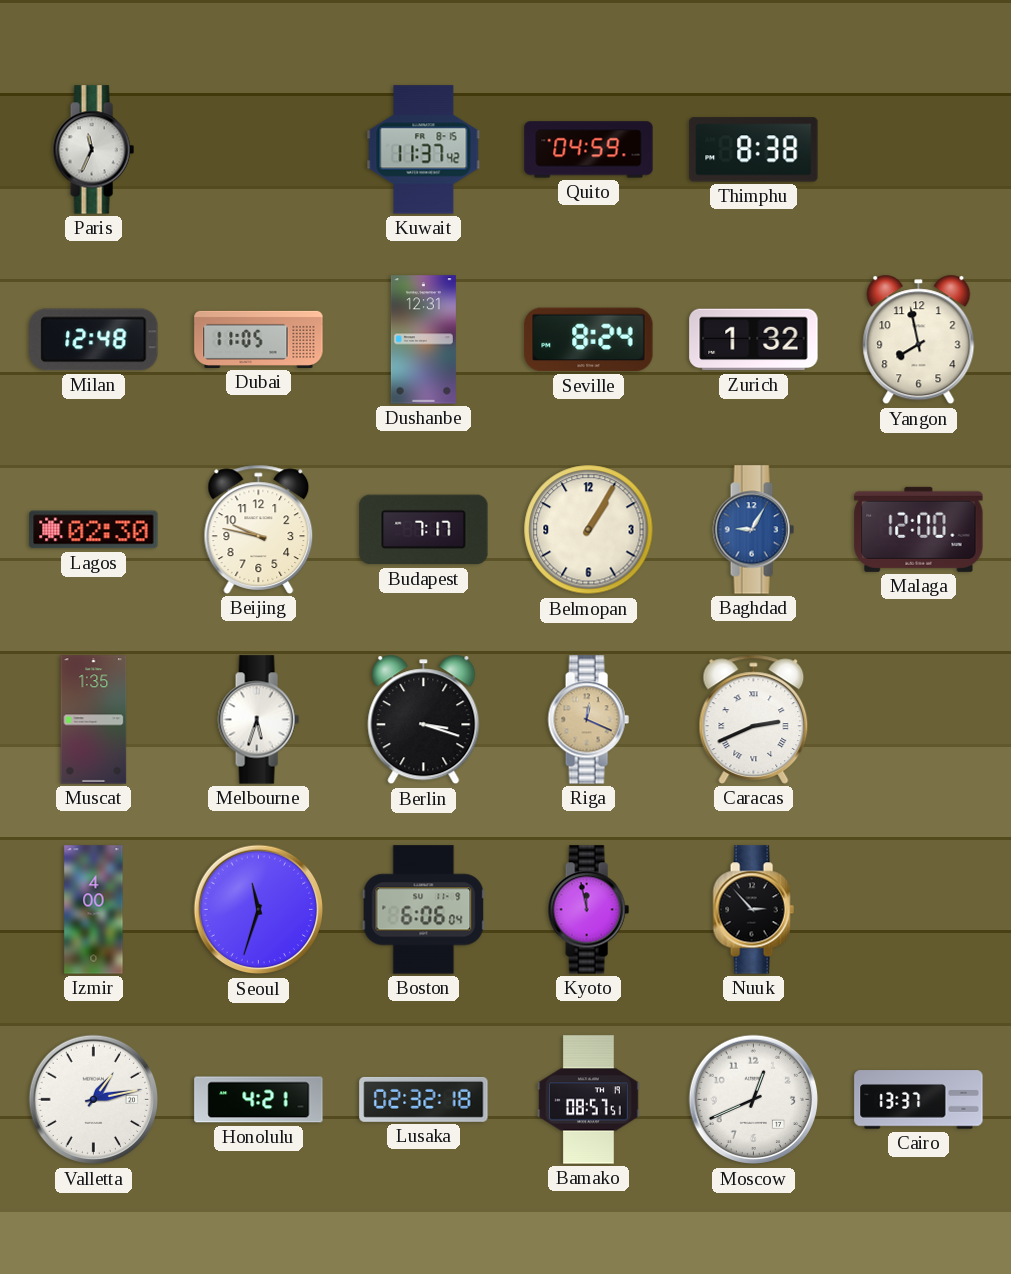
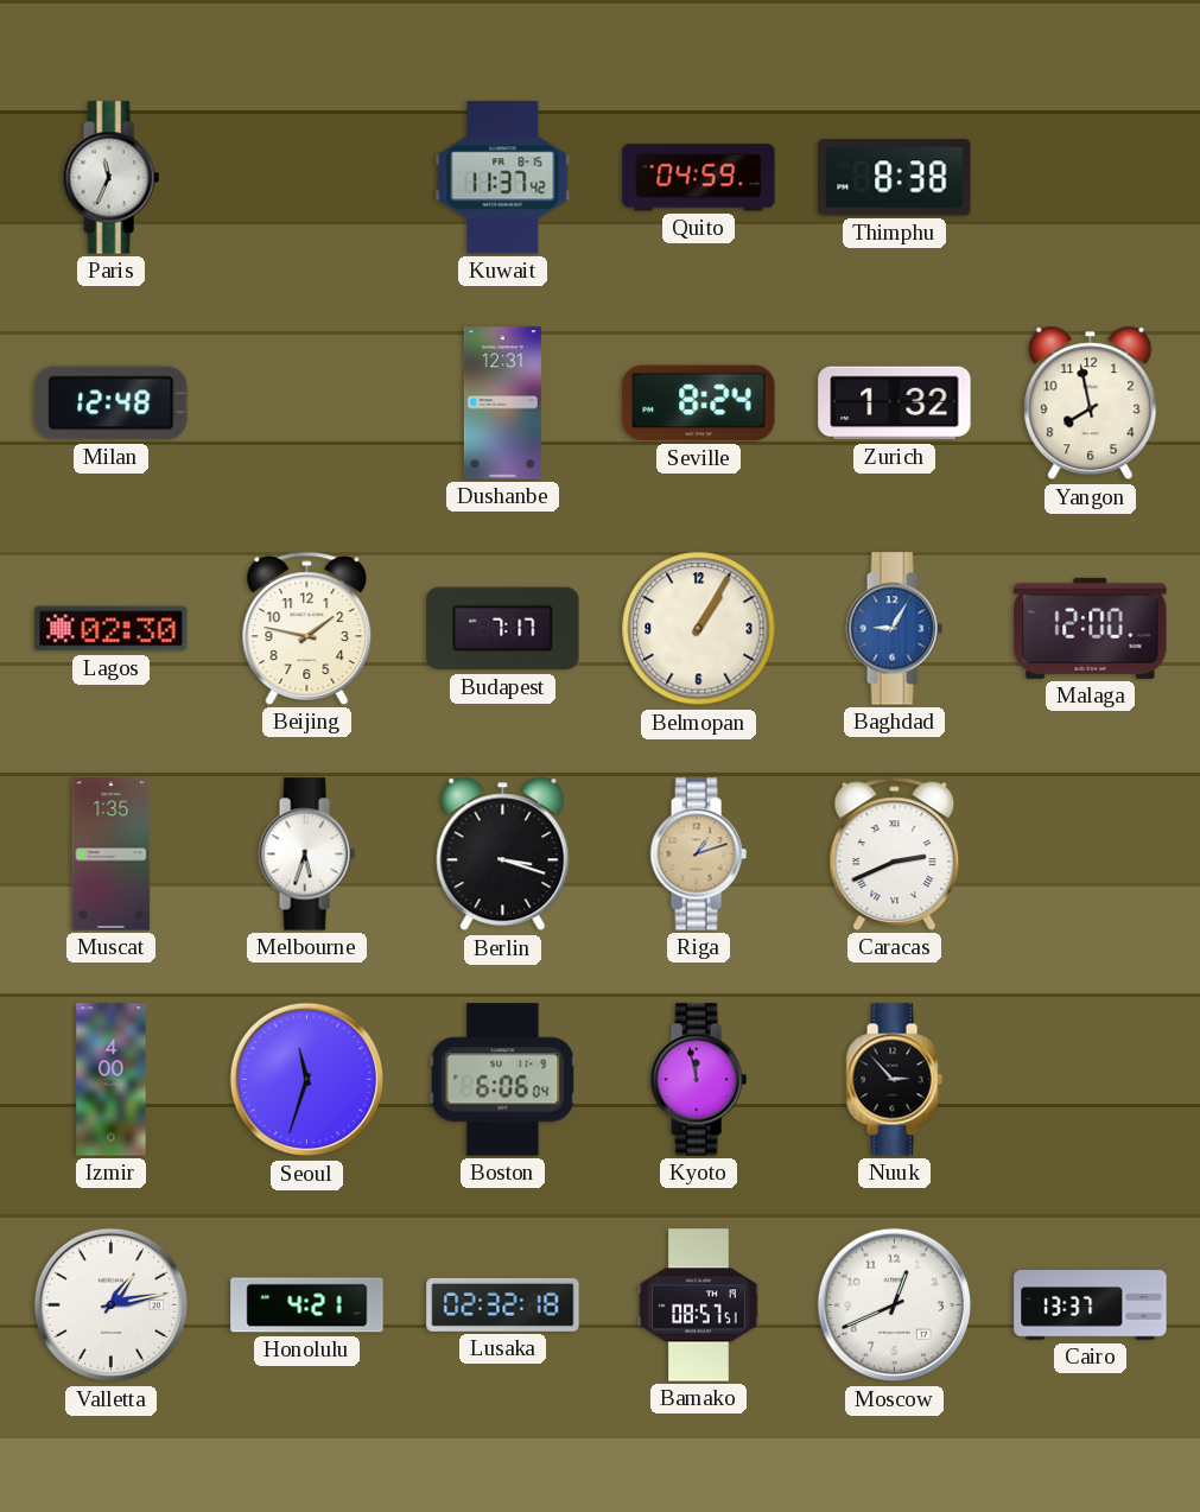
Dubai: 11:05 -> none
Beijing: 9:47 -> 1:47
Riga: 12:19 -> 1:12
